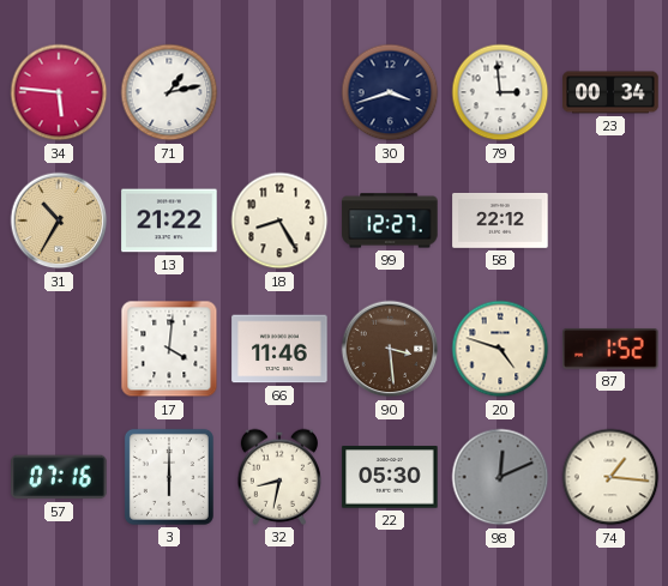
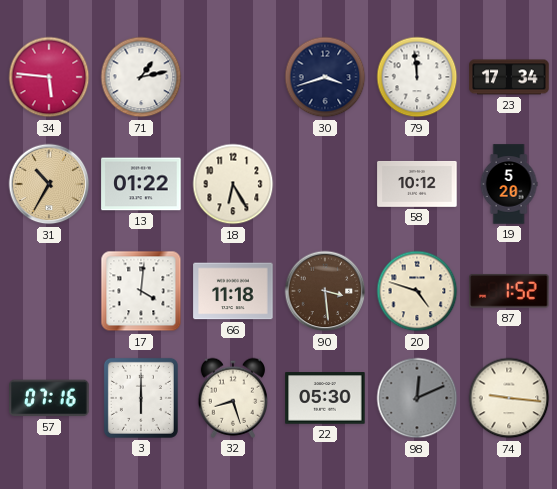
79: 2:59 -> 11:59
23: 00:34 -> 17:34
13: 21:22 -> 01:22
18: 8:25 -> 6:25
99: 12:27 -> none
58: 22:12 -> 10:12
19: none -> 5:20
66: 11:46 -> 11:18
32: 8:32 -> 8:27
74: 1:16 -> 9:16
